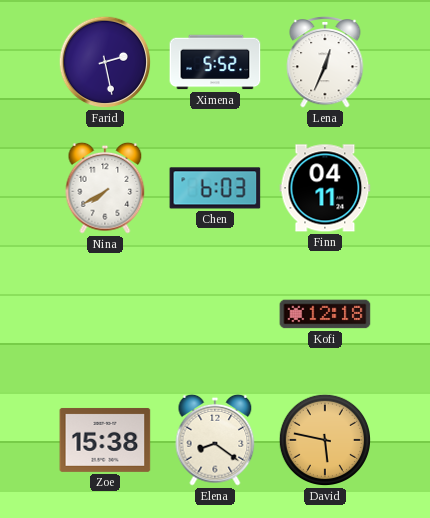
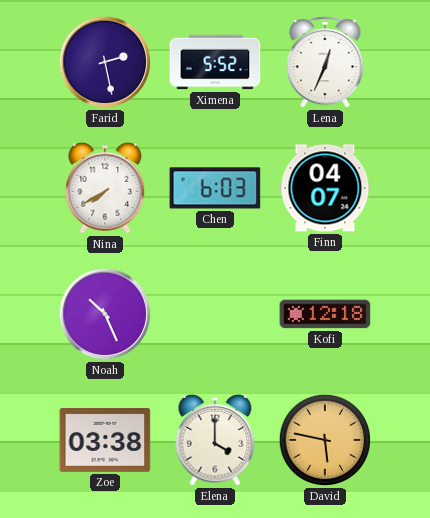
Finn: 04:11 -> 04:07
Noah: none -> 10:26
Zoe: 15:38 -> 03:38
Elena: 8:21 -> 4:00
